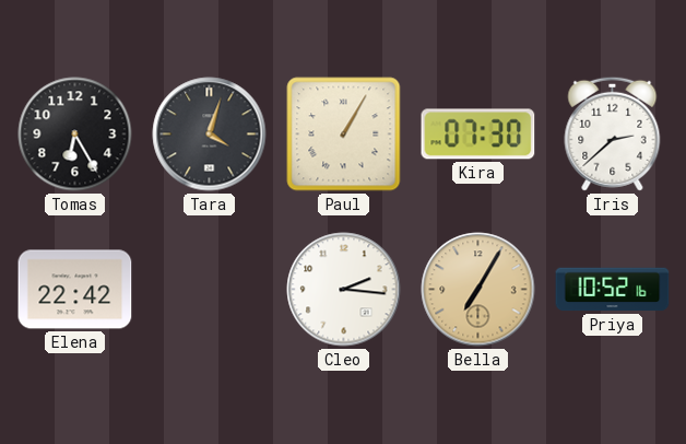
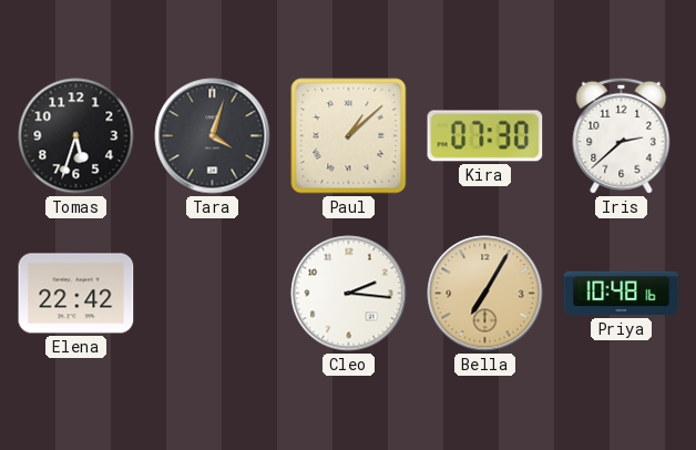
Tomas: 6:25 -> 5:33
Paul: 1:05 -> 1:08
Priya: 10:52 -> 10:48
